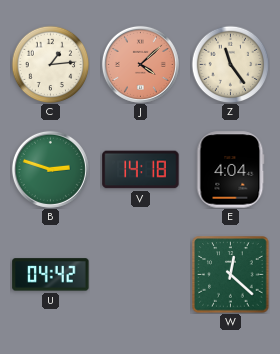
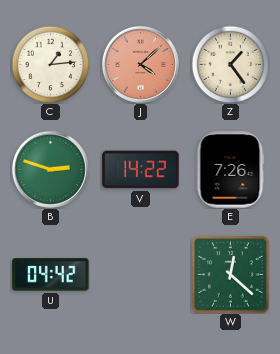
Z: 11:24 -> 1:24
V: 14:18 -> 14:22
E: 4:04 -> 7:26
